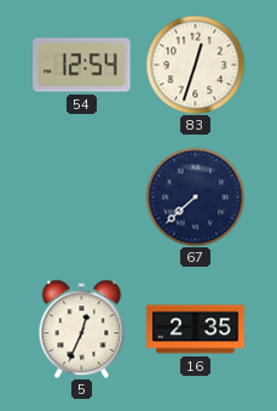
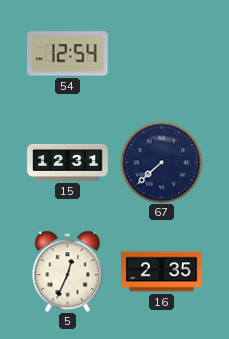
83: 12:33 -> none
15: none -> 12:31
